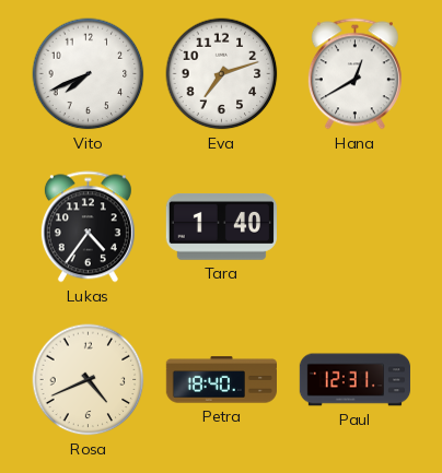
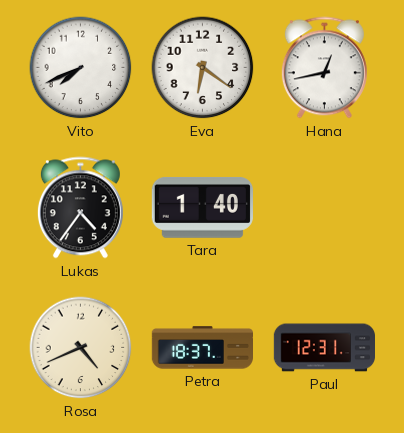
Eva: 7:12 -> 6:21
Hana: 12:40 -> 12:43
Petra: 18:40 -> 18:37
